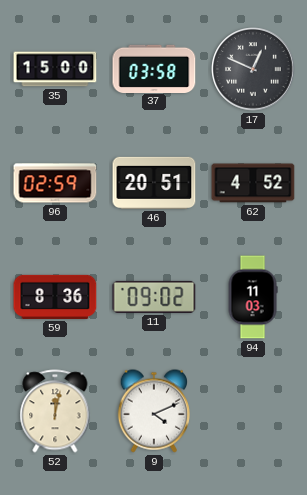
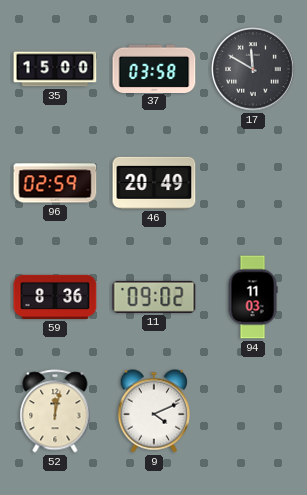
17: 12:49 -> 11:50
46: 20:51 -> 20:49
62: 4:52 -> none
